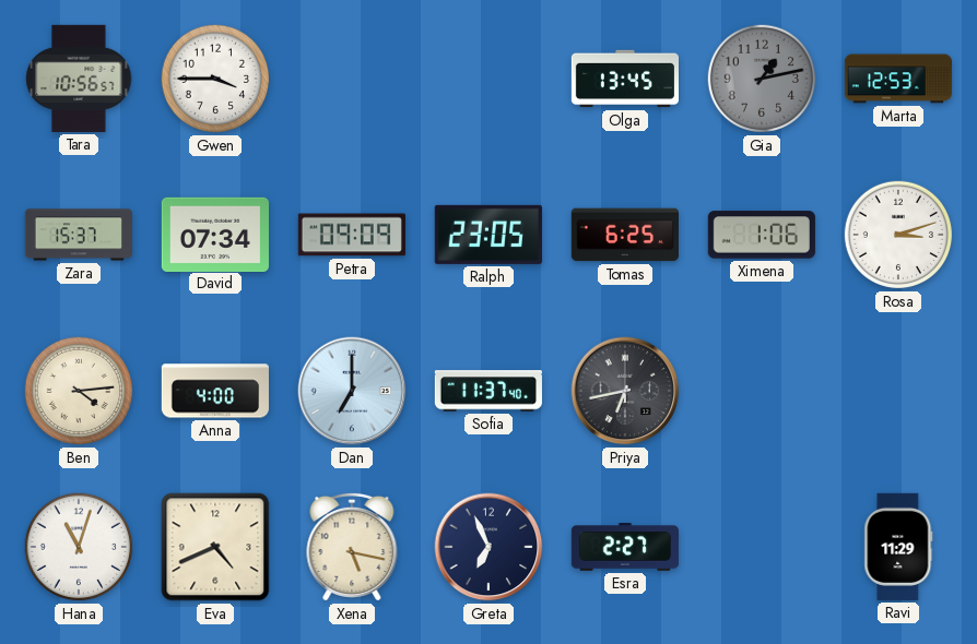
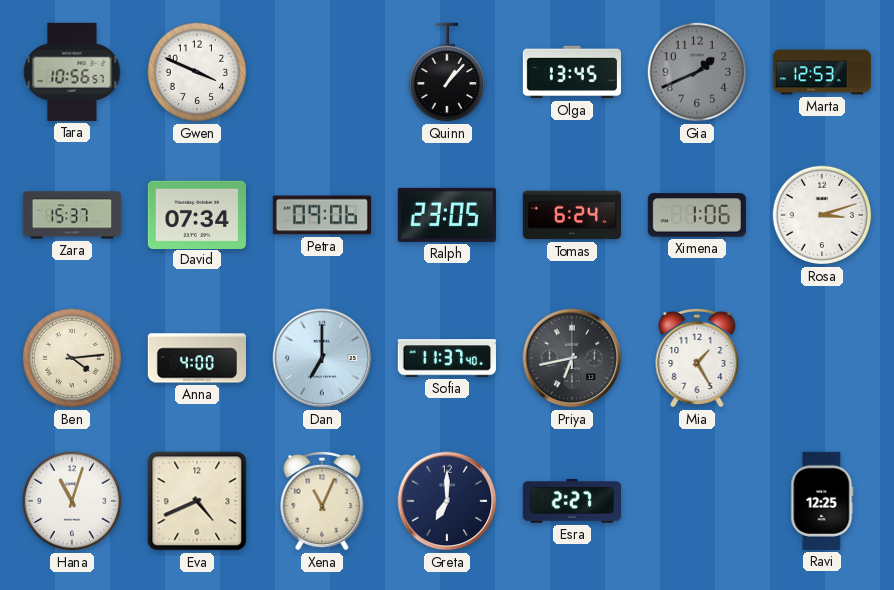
Gwen: 3:45 -> 3:49
Quinn: none -> 1:07
Gia: 1:13 -> 1:41
Petra: 09:09 -> 09:06
Tomas: 6:25 -> 6:24
Mia: none -> 1:25
Xena: 5:17 -> 11:04
Greta: 6:56 -> 7:00
Ravi: 11:29 -> 12:25
